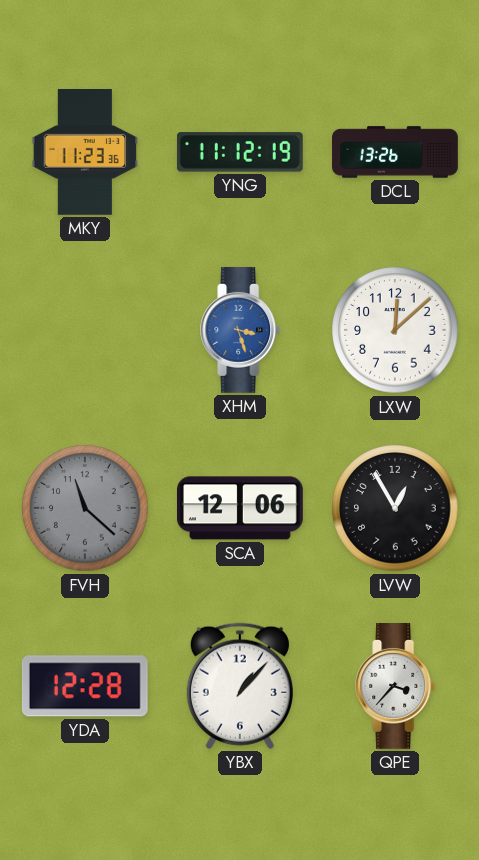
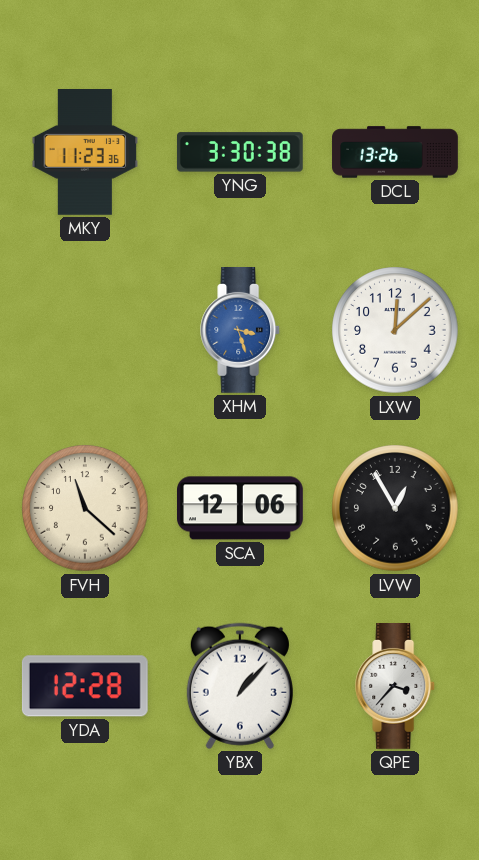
YNG: 11:12 -> 3:30
FVH dial: grey -> cream
